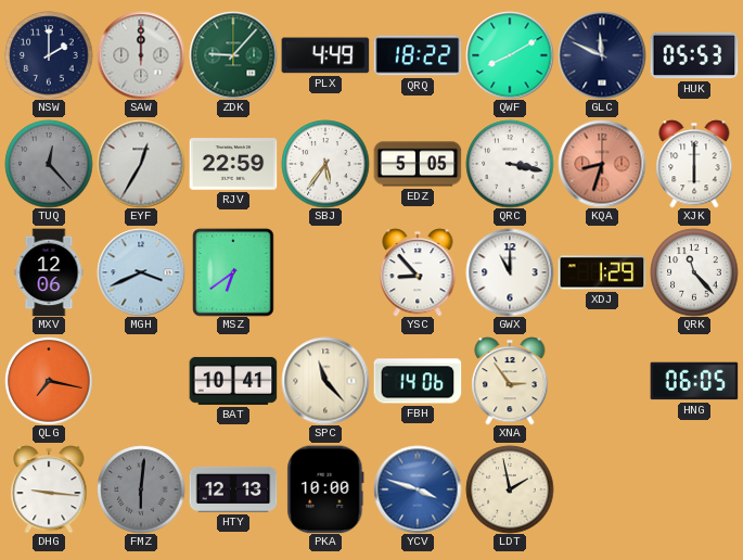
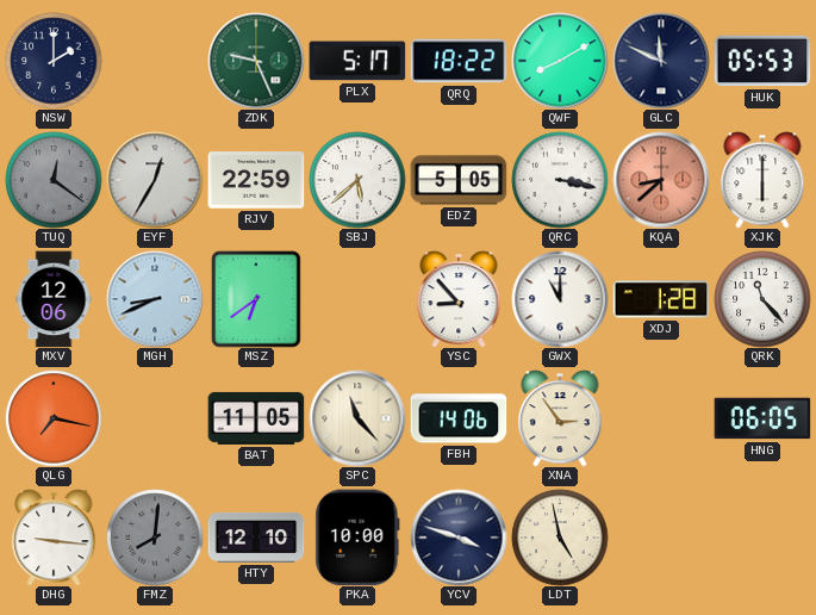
SAW: 12:00 -> none
ZDK: 9:07 -> 9:26
PLX: 4:49 -> 5:17
TUQ: 12:23 -> 12:21
SBJ: 5:36 -> 5:38
KQA: 8:33 -> 8:38
MGH: 3:41 -> 8:41
XDJ: 1:29 -> 1:28
BAT: 10:41 -> 11:05
FMZ: 6:01 -> 8:01
HTY: 12:13 -> 12:10
YCV dial: blue -> navy
LDT: 1:58 -> 4:58
